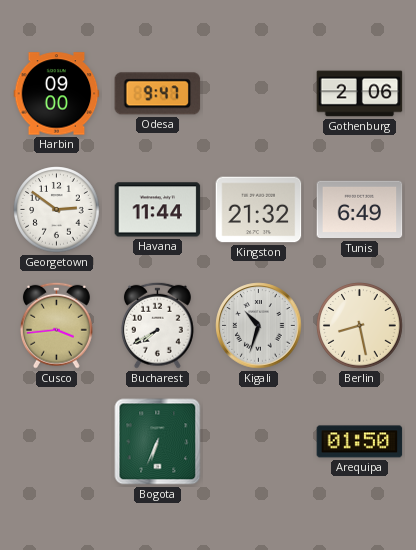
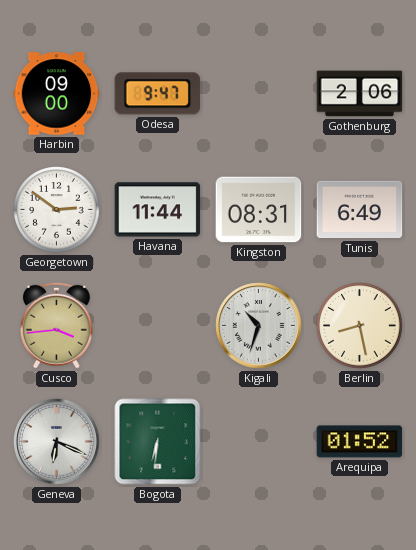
Kingston: 21:32 -> 08:31
Bucharest: 7:40 -> none
Geneva: none -> 6:19
Bogota: 6:34 -> 6:31
Arequipa: 01:50 -> 01:52
